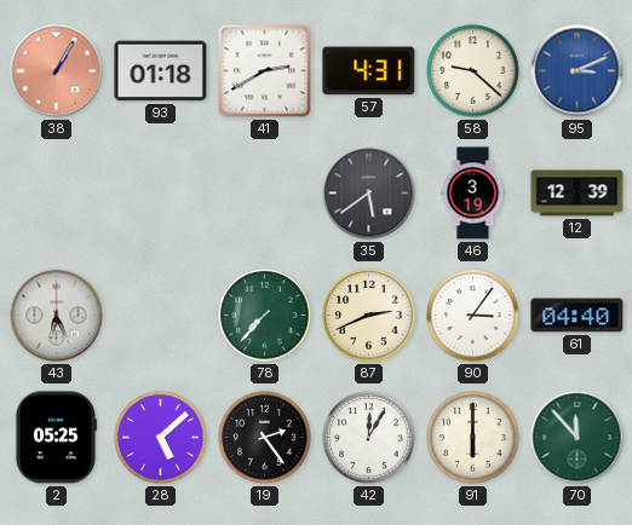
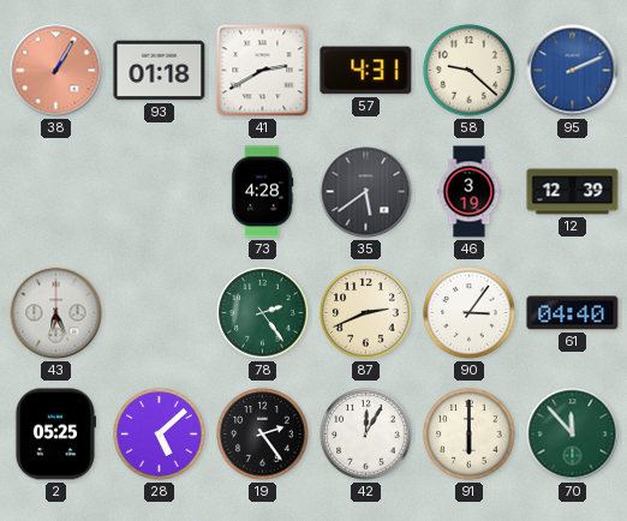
95: 3:11 -> 2:11
73: none -> 4:28
78: 7:37 -> 2:24
